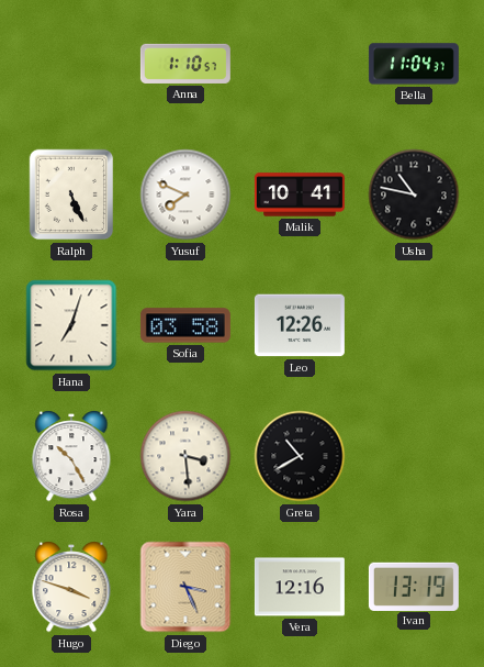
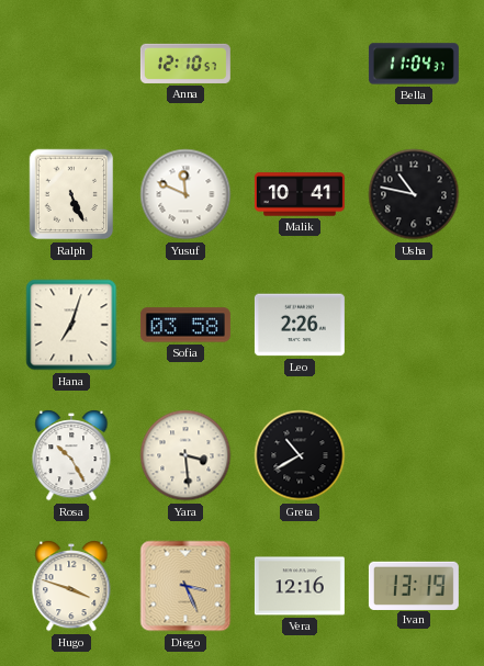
Anna: 1:10 -> 12:10
Yusuf: 7:49 -> 11:49
Leo: 12:26 -> 2:26
